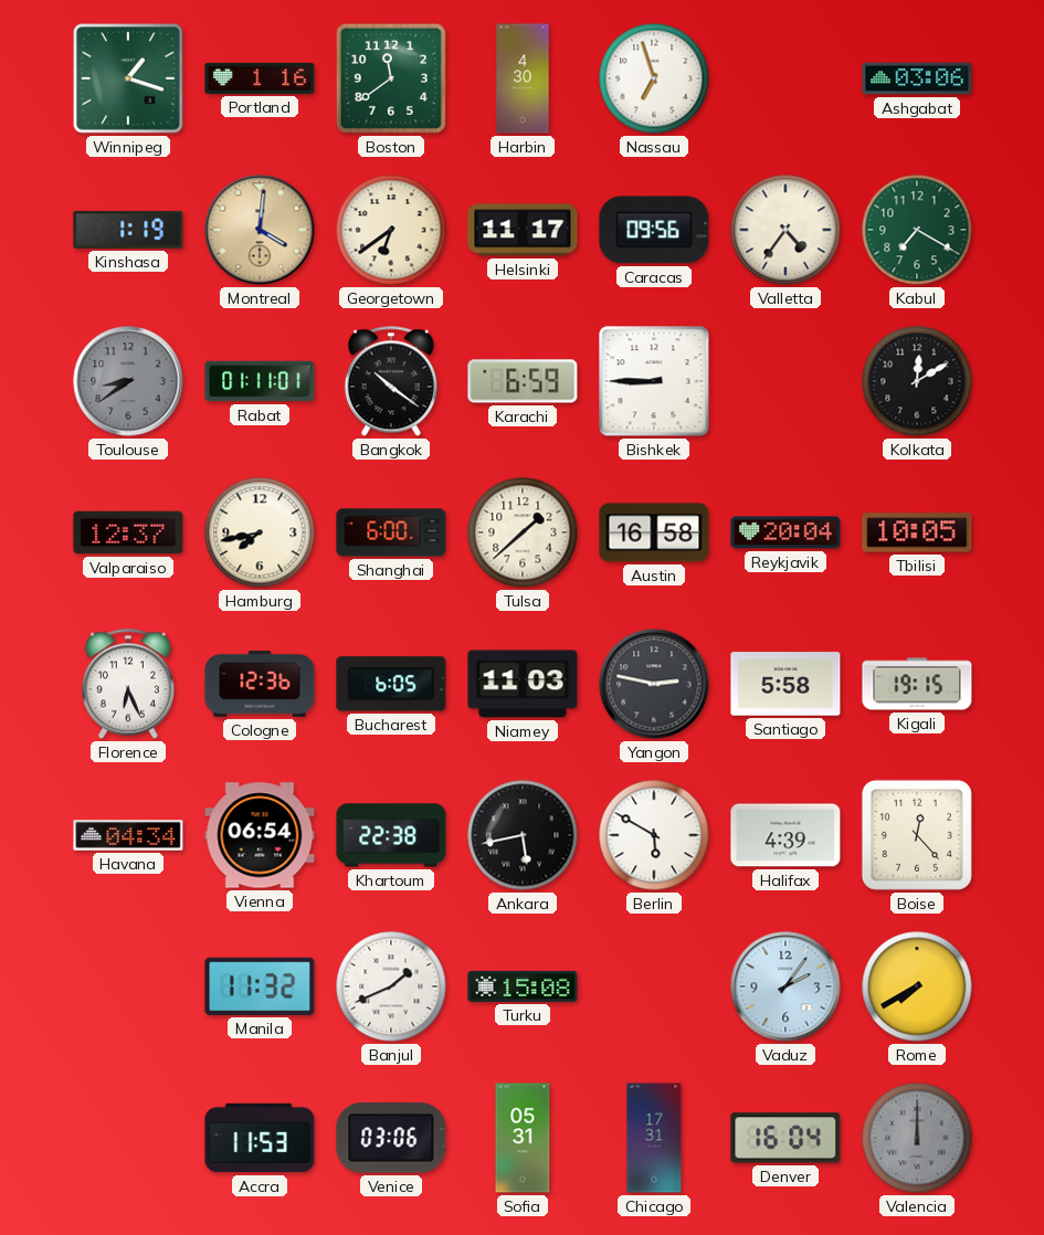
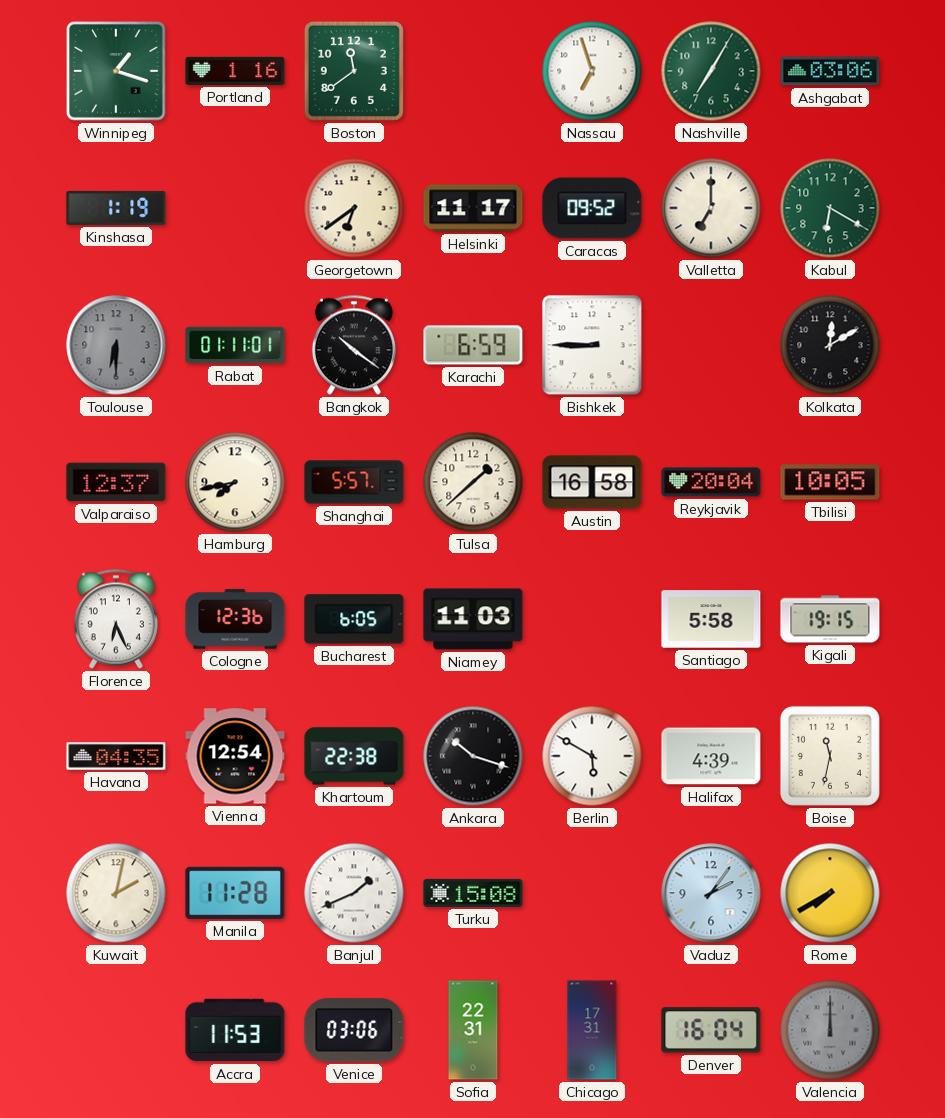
Harbin: 4:30 -> none
Nashville: none -> 7:05
Montreal: 4:01 -> none
Caracas: 09:56 -> 09:52
Valletta: 4:36 -> 7:00
Kabul: 7:20 -> 6:20
Toulouse: 8:39 -> 6:30
Shanghai: 6:00 -> 5:57
Yangon: 2:47 -> none
Havana: 04:34 -> 04:35
Vienna: 06:54 -> 12:54
Ankara: 5:43 -> 10:18
Boise: 12:23 -> 11:32
Kuwait: none -> 2:02
Manila: 11:32 -> 11:28
Sofia: 05:31 -> 22:31
